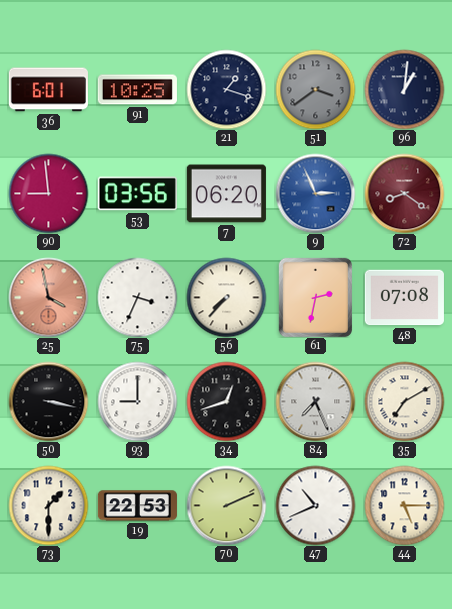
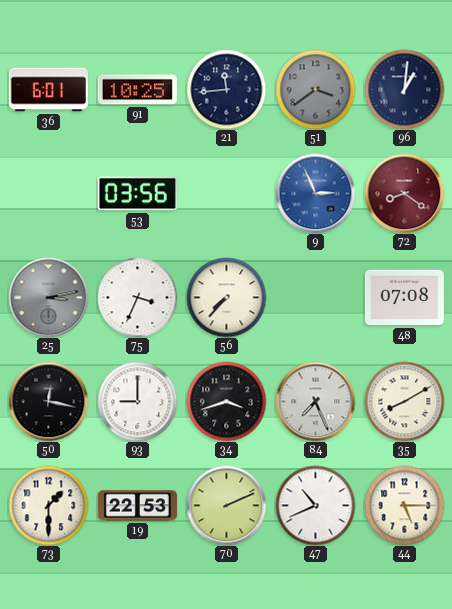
21: 1:18 -> 11:44
90: 8:59 -> none
7: 06:20 -> none
25: 3:58 -> 3:13
25 dial: salmon -> grey
61: 2:32 -> none
50: 3:17 -> 12:17
34: 12:42 -> 3:42
35: 7:10 -> 8:10
